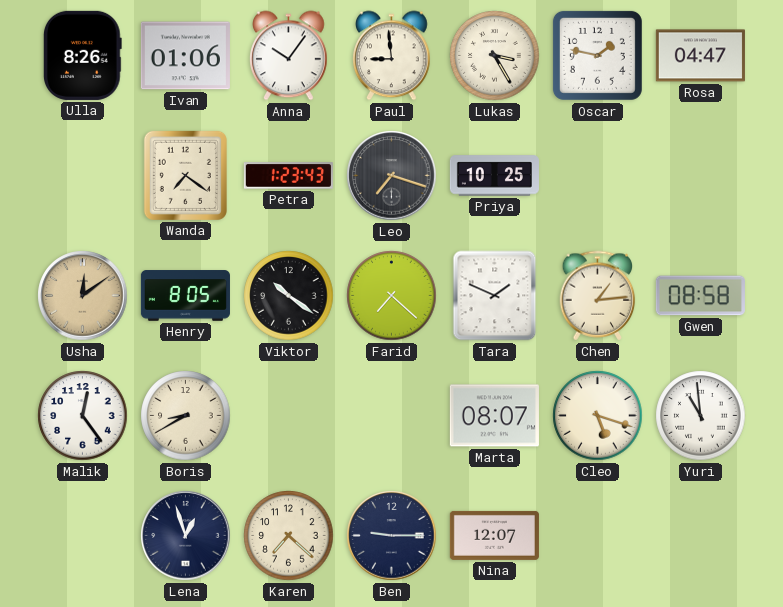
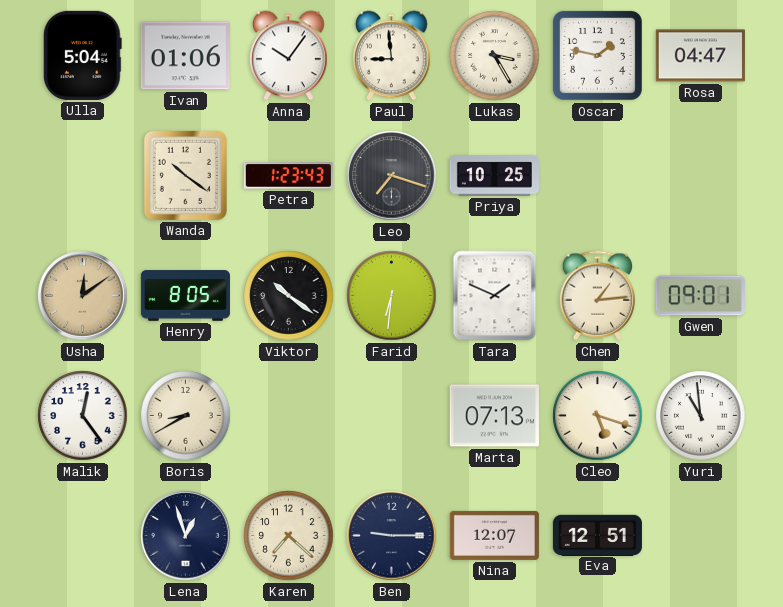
Ulla: 8:26 -> 5:04
Wanda: 7:21 -> 10:21
Farid: 7:22 -> 6:31
Gwen: 08:58 -> 09:01
Marta: 08:07 -> 07:13
Eva: none -> 12:51
